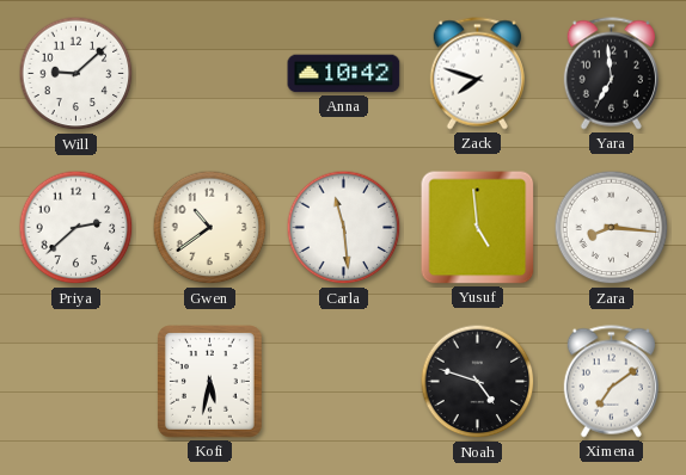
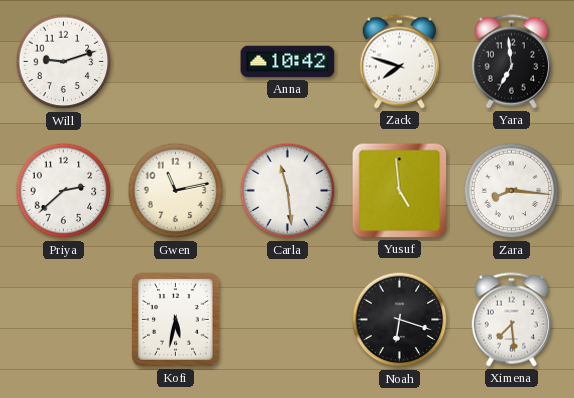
Will: 9:08 -> 9:12
Gwen: 10:39 -> 11:13
Noah: 4:48 -> 6:18
Ximena: 7:09 -> 7:29
